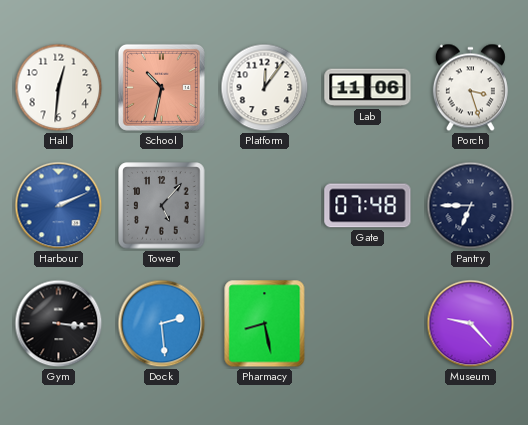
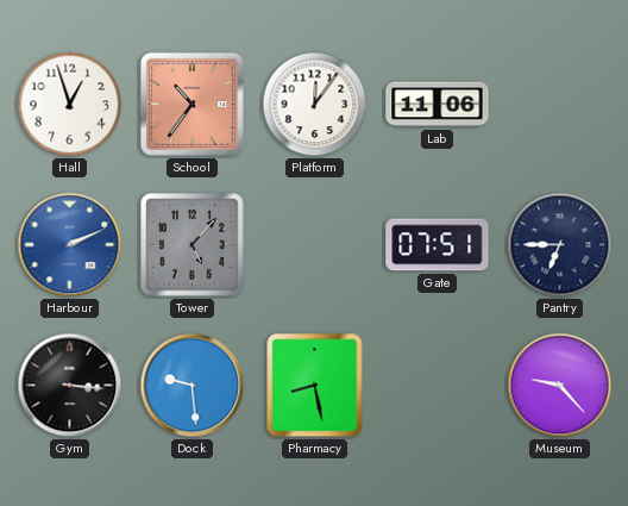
Hall: 12:31 -> 12:57
School: 10:32 -> 10:36
Porch: 3:27 -> none
Gate: 07:48 -> 07:51
Dock: 2:29 -> 9:29
